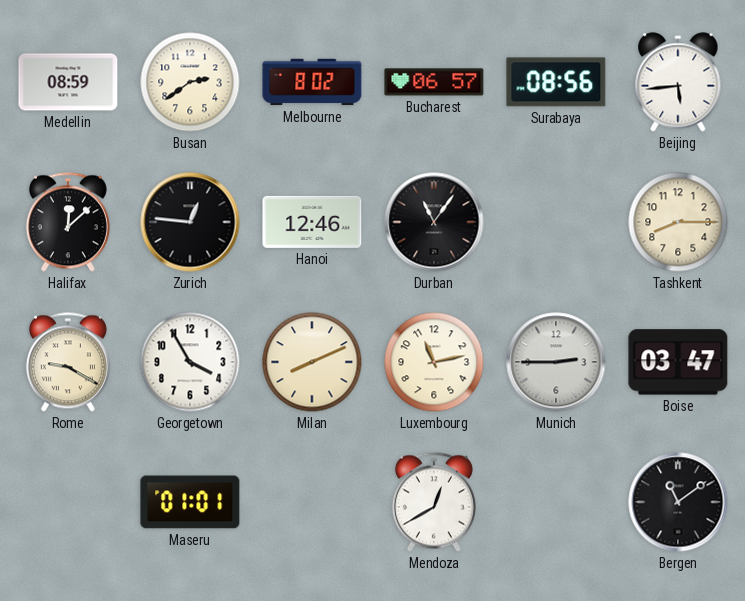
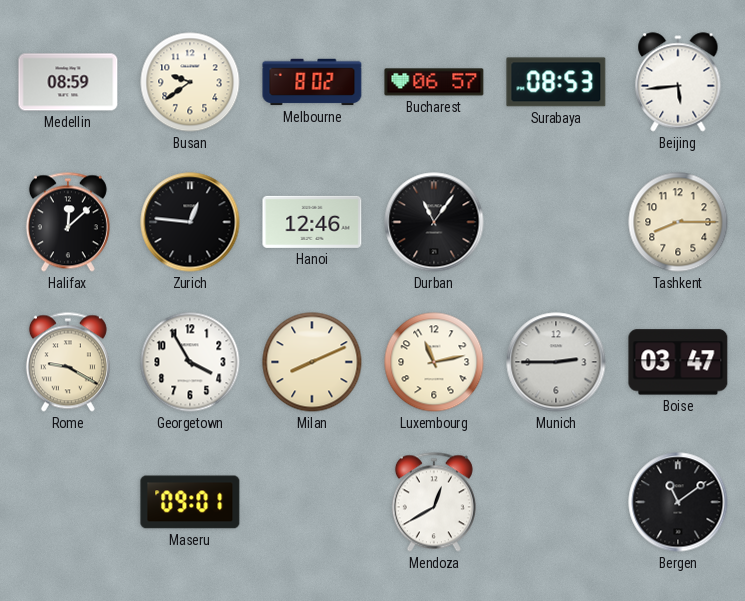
Busan: 2:39 -> 9:39
Surabaya: 08:56 -> 08:53
Maseru: 01:01 -> 09:01
